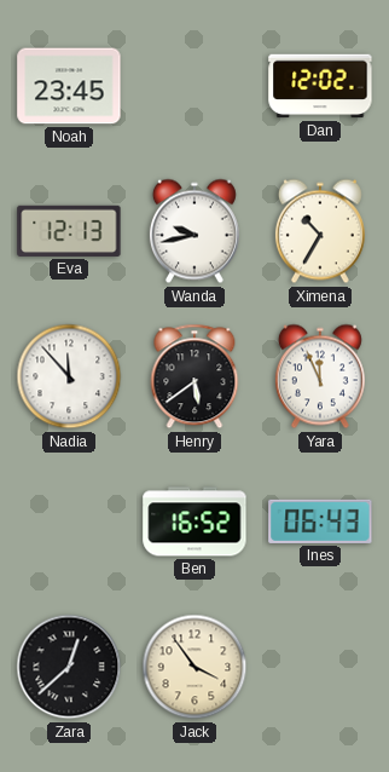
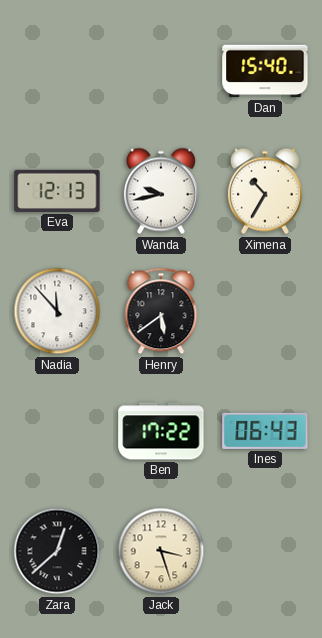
Noah: 23:45 -> none
Dan: 12:02 -> 15:40
Yara: 11:56 -> none
Ben: 16:52 -> 17:22
Jack: 3:54 -> 3:27
